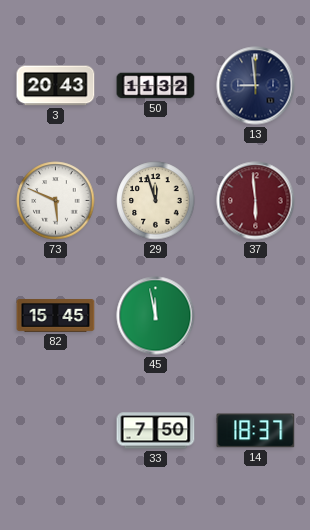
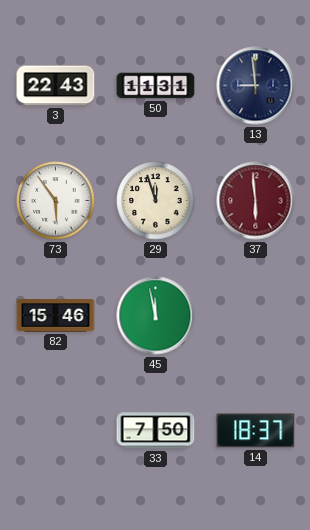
3: 20:43 -> 22:43
50: 11:32 -> 11:31
73: 5:49 -> 5:54
82: 15:45 -> 15:46
